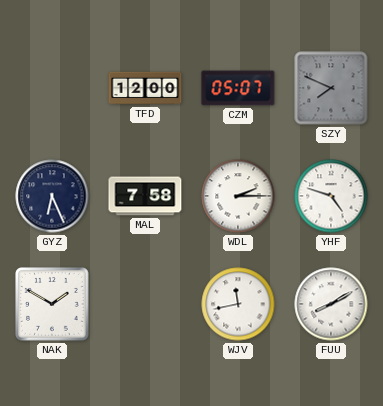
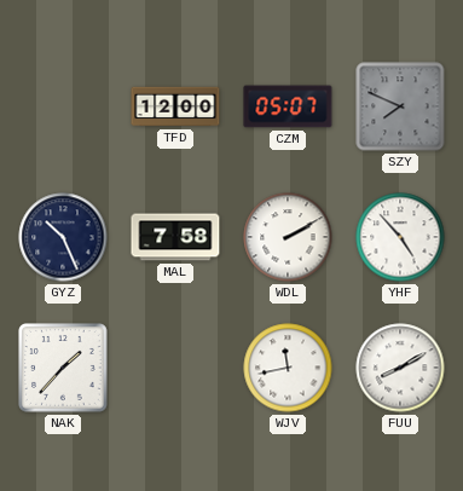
GYZ: 6:26 -> 10:26
WDL: 2:15 -> 2:10
YHF: 4:48 -> 4:53
NAK: 1:50 -> 1:37
